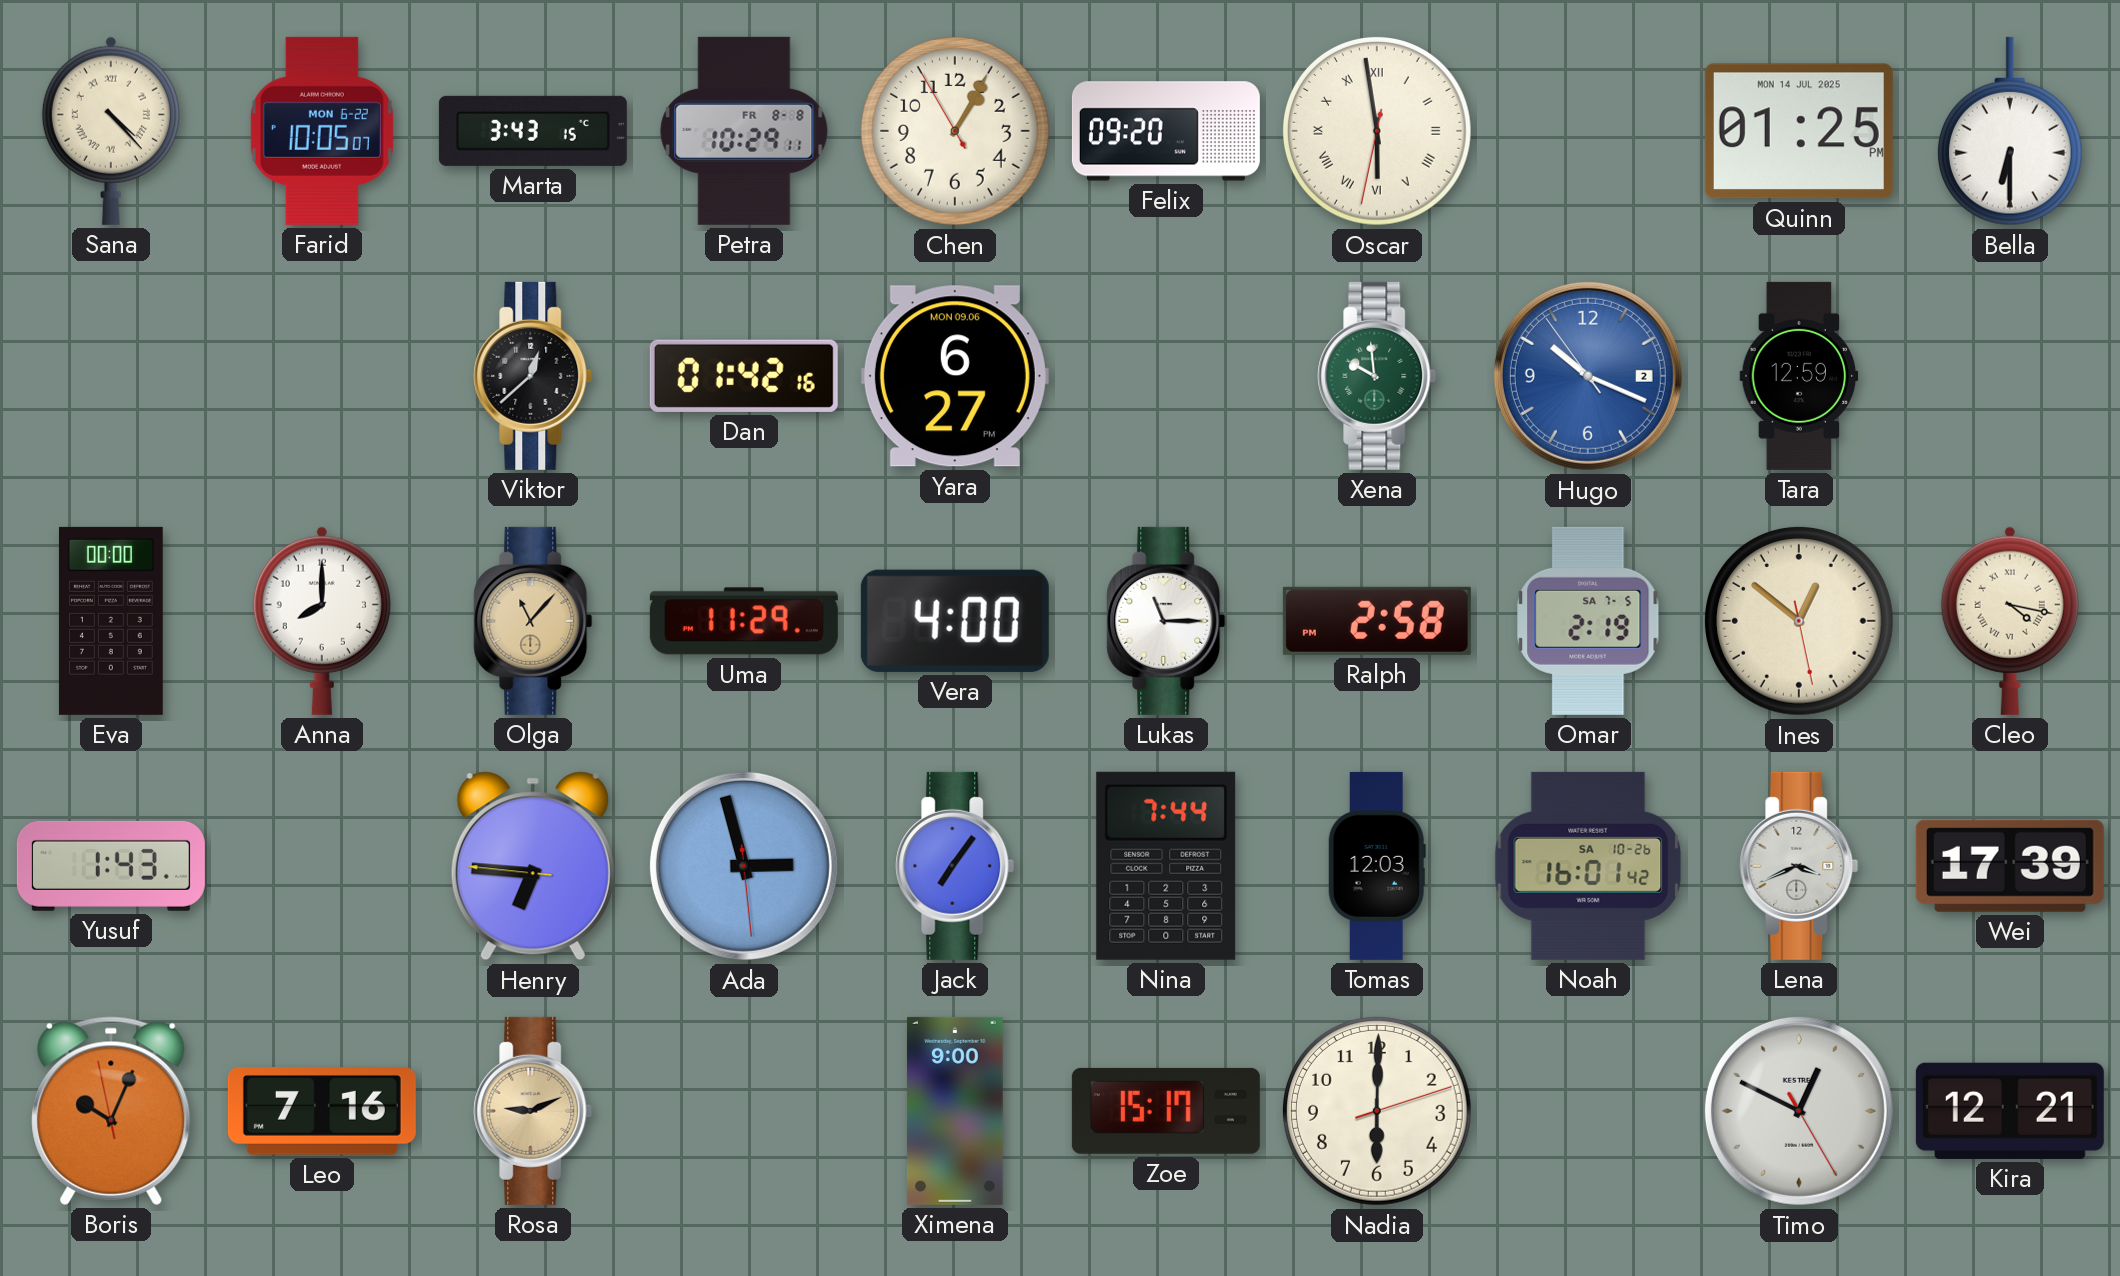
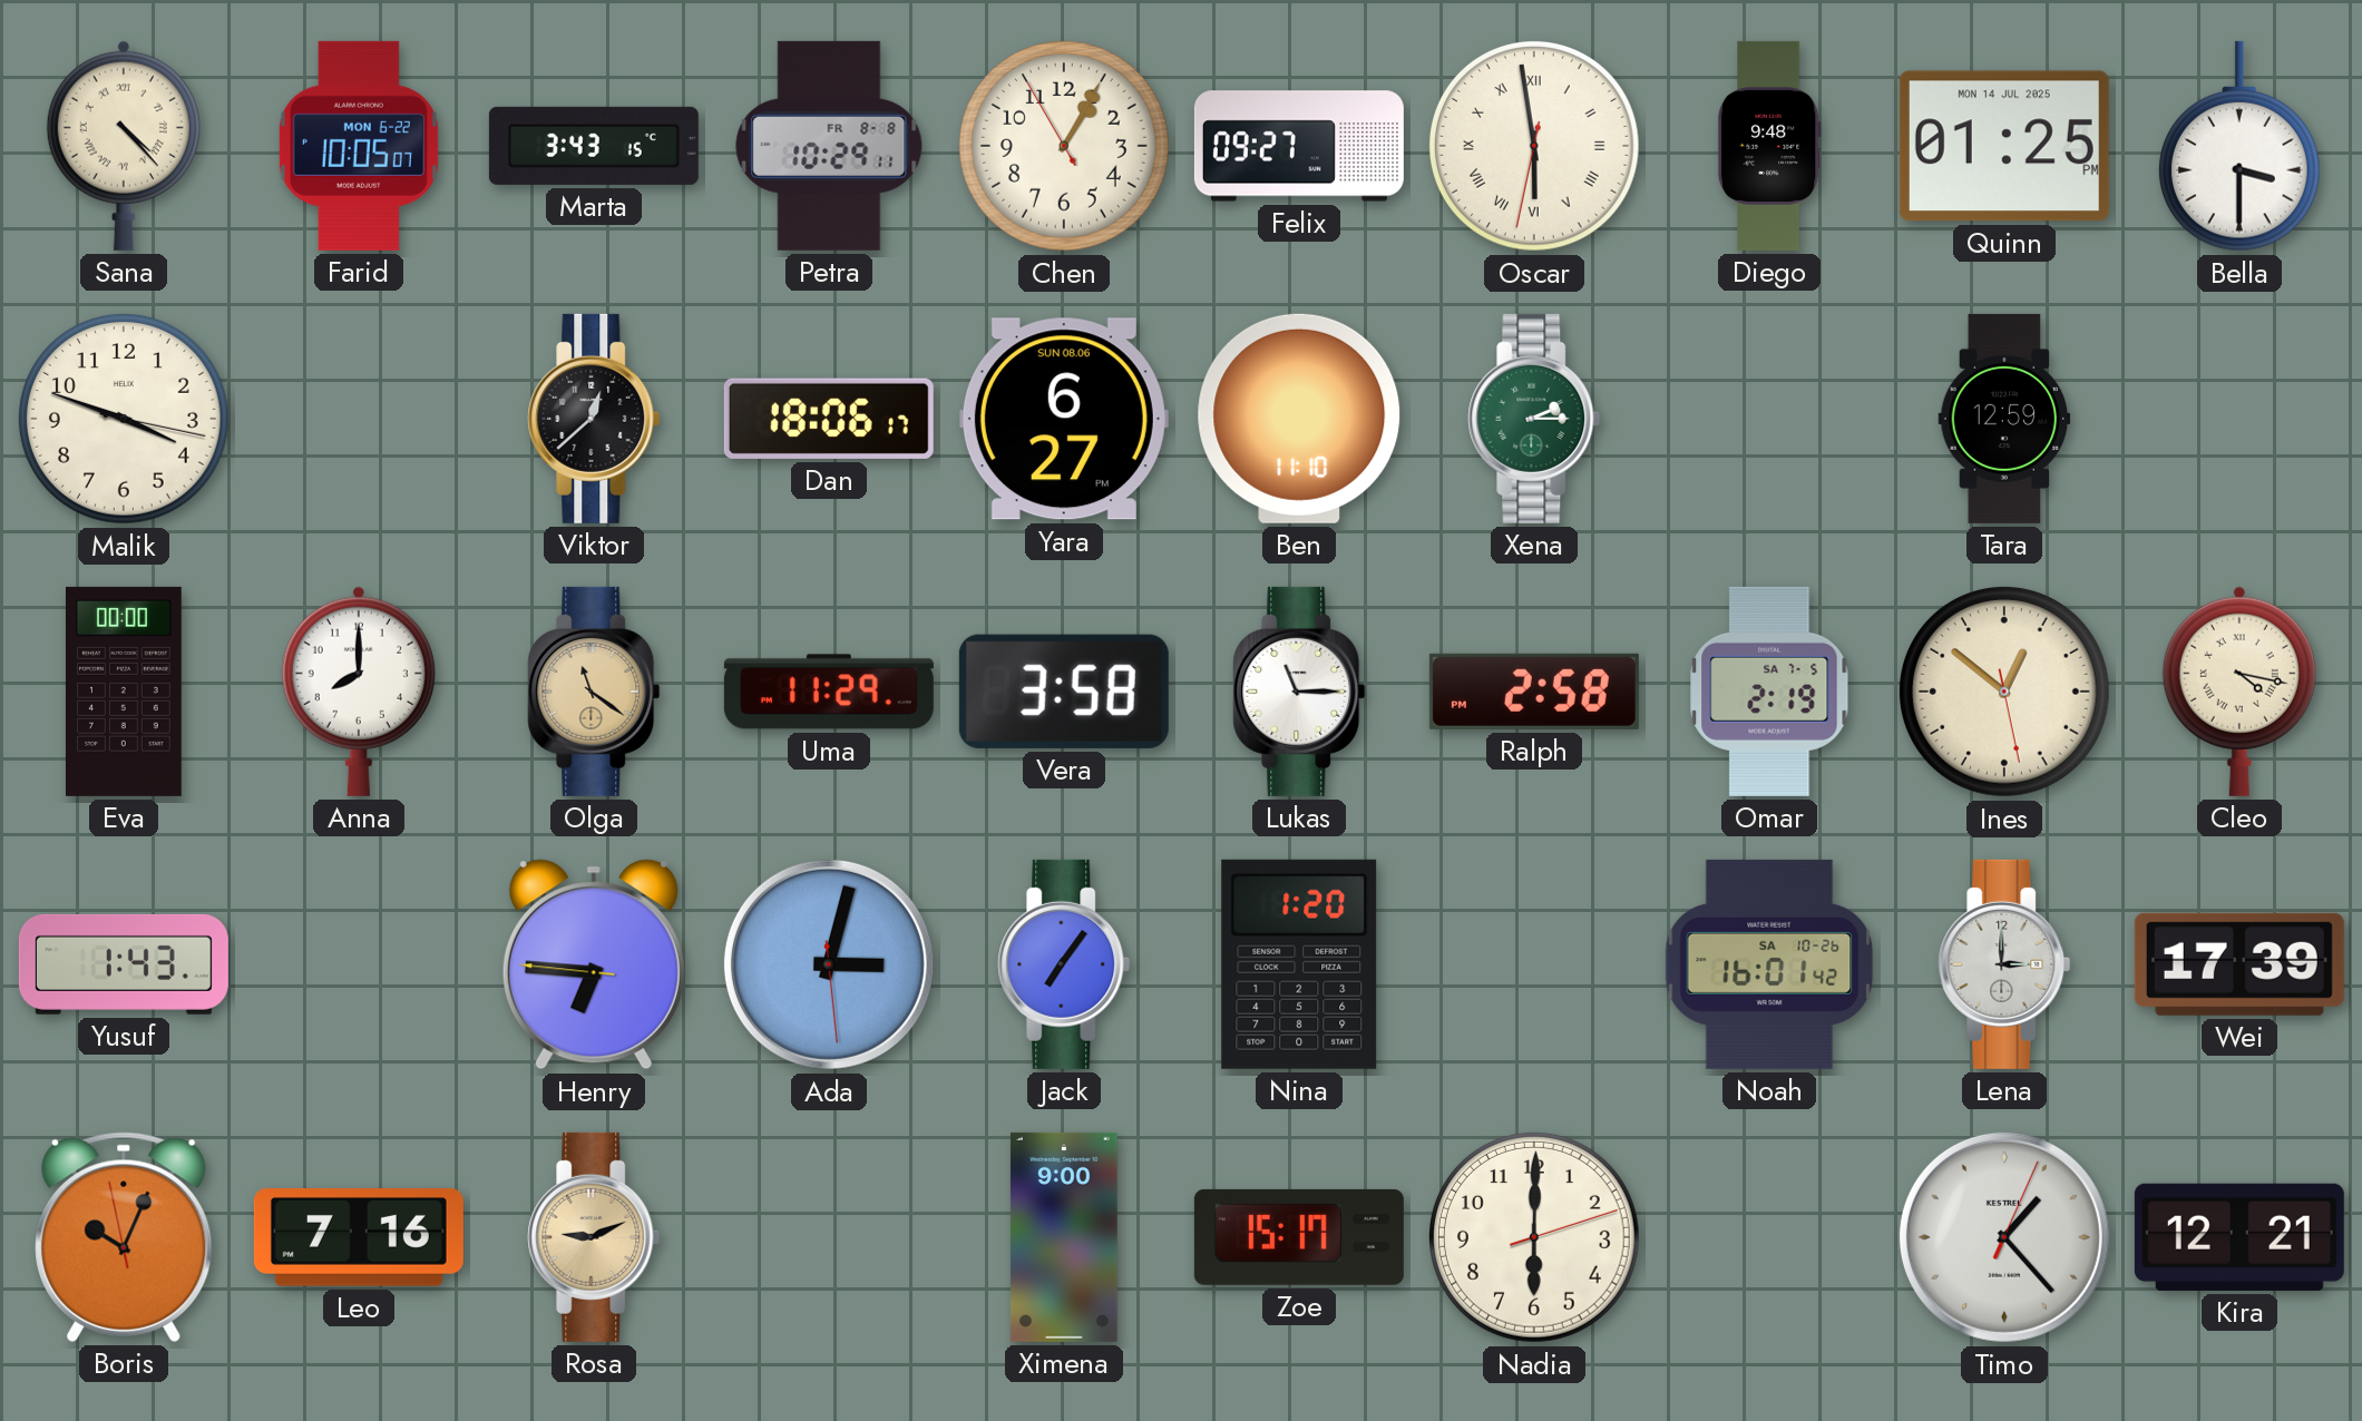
Felix: 09:20 -> 09:27
Diego: none -> 9:48
Bella: 6:30 -> 3:30
Malik: none -> 3:48
Dan: 01:42 -> 18:06
Yara date: MON 09.06 -> SUN 08.06
Ben: none -> 11:10
Xena: 9:59 -> 2:15
Hugo: 10:18 -> none
Olga: 11:07 -> 11:21
Vera: 4:00 -> 3:58
Ada: 2:57 -> 3:02
Nina: 7:44 -> 1:20
Tomas: 12:03 -> none
Lena: 3:41 -> 3:00
Timo: 12:49 -> 1:23
